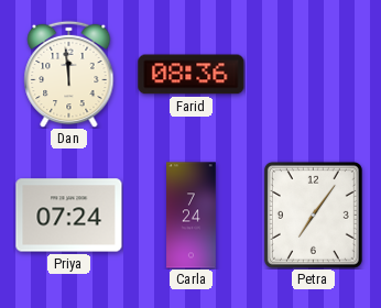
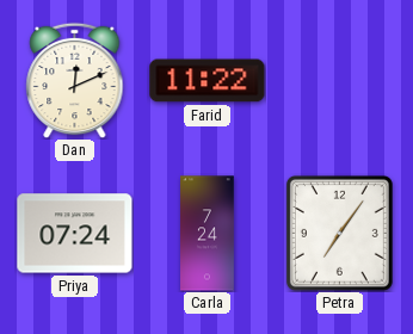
Dan: 11:59 -> 12:11
Farid: 08:36 -> 11:22
